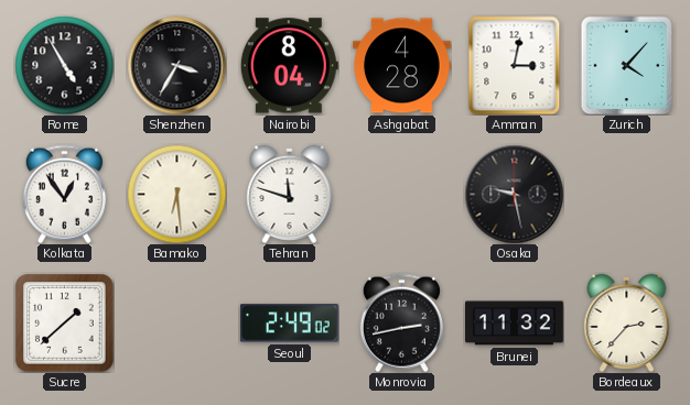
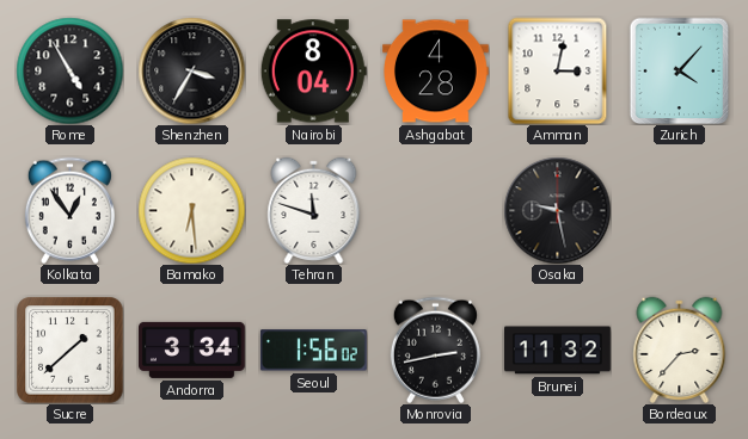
Andorra: none -> 3:34
Seoul: 2:49 -> 1:56
